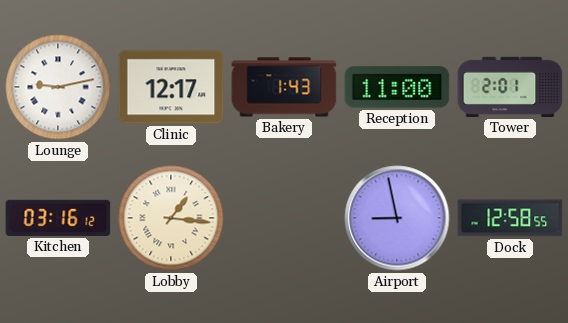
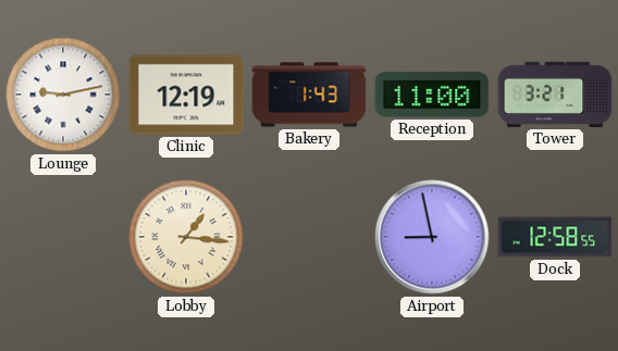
Clinic: 12:17 -> 12:19
Tower: 2:01 -> 3:21
Kitchen: 03:16 -> none
